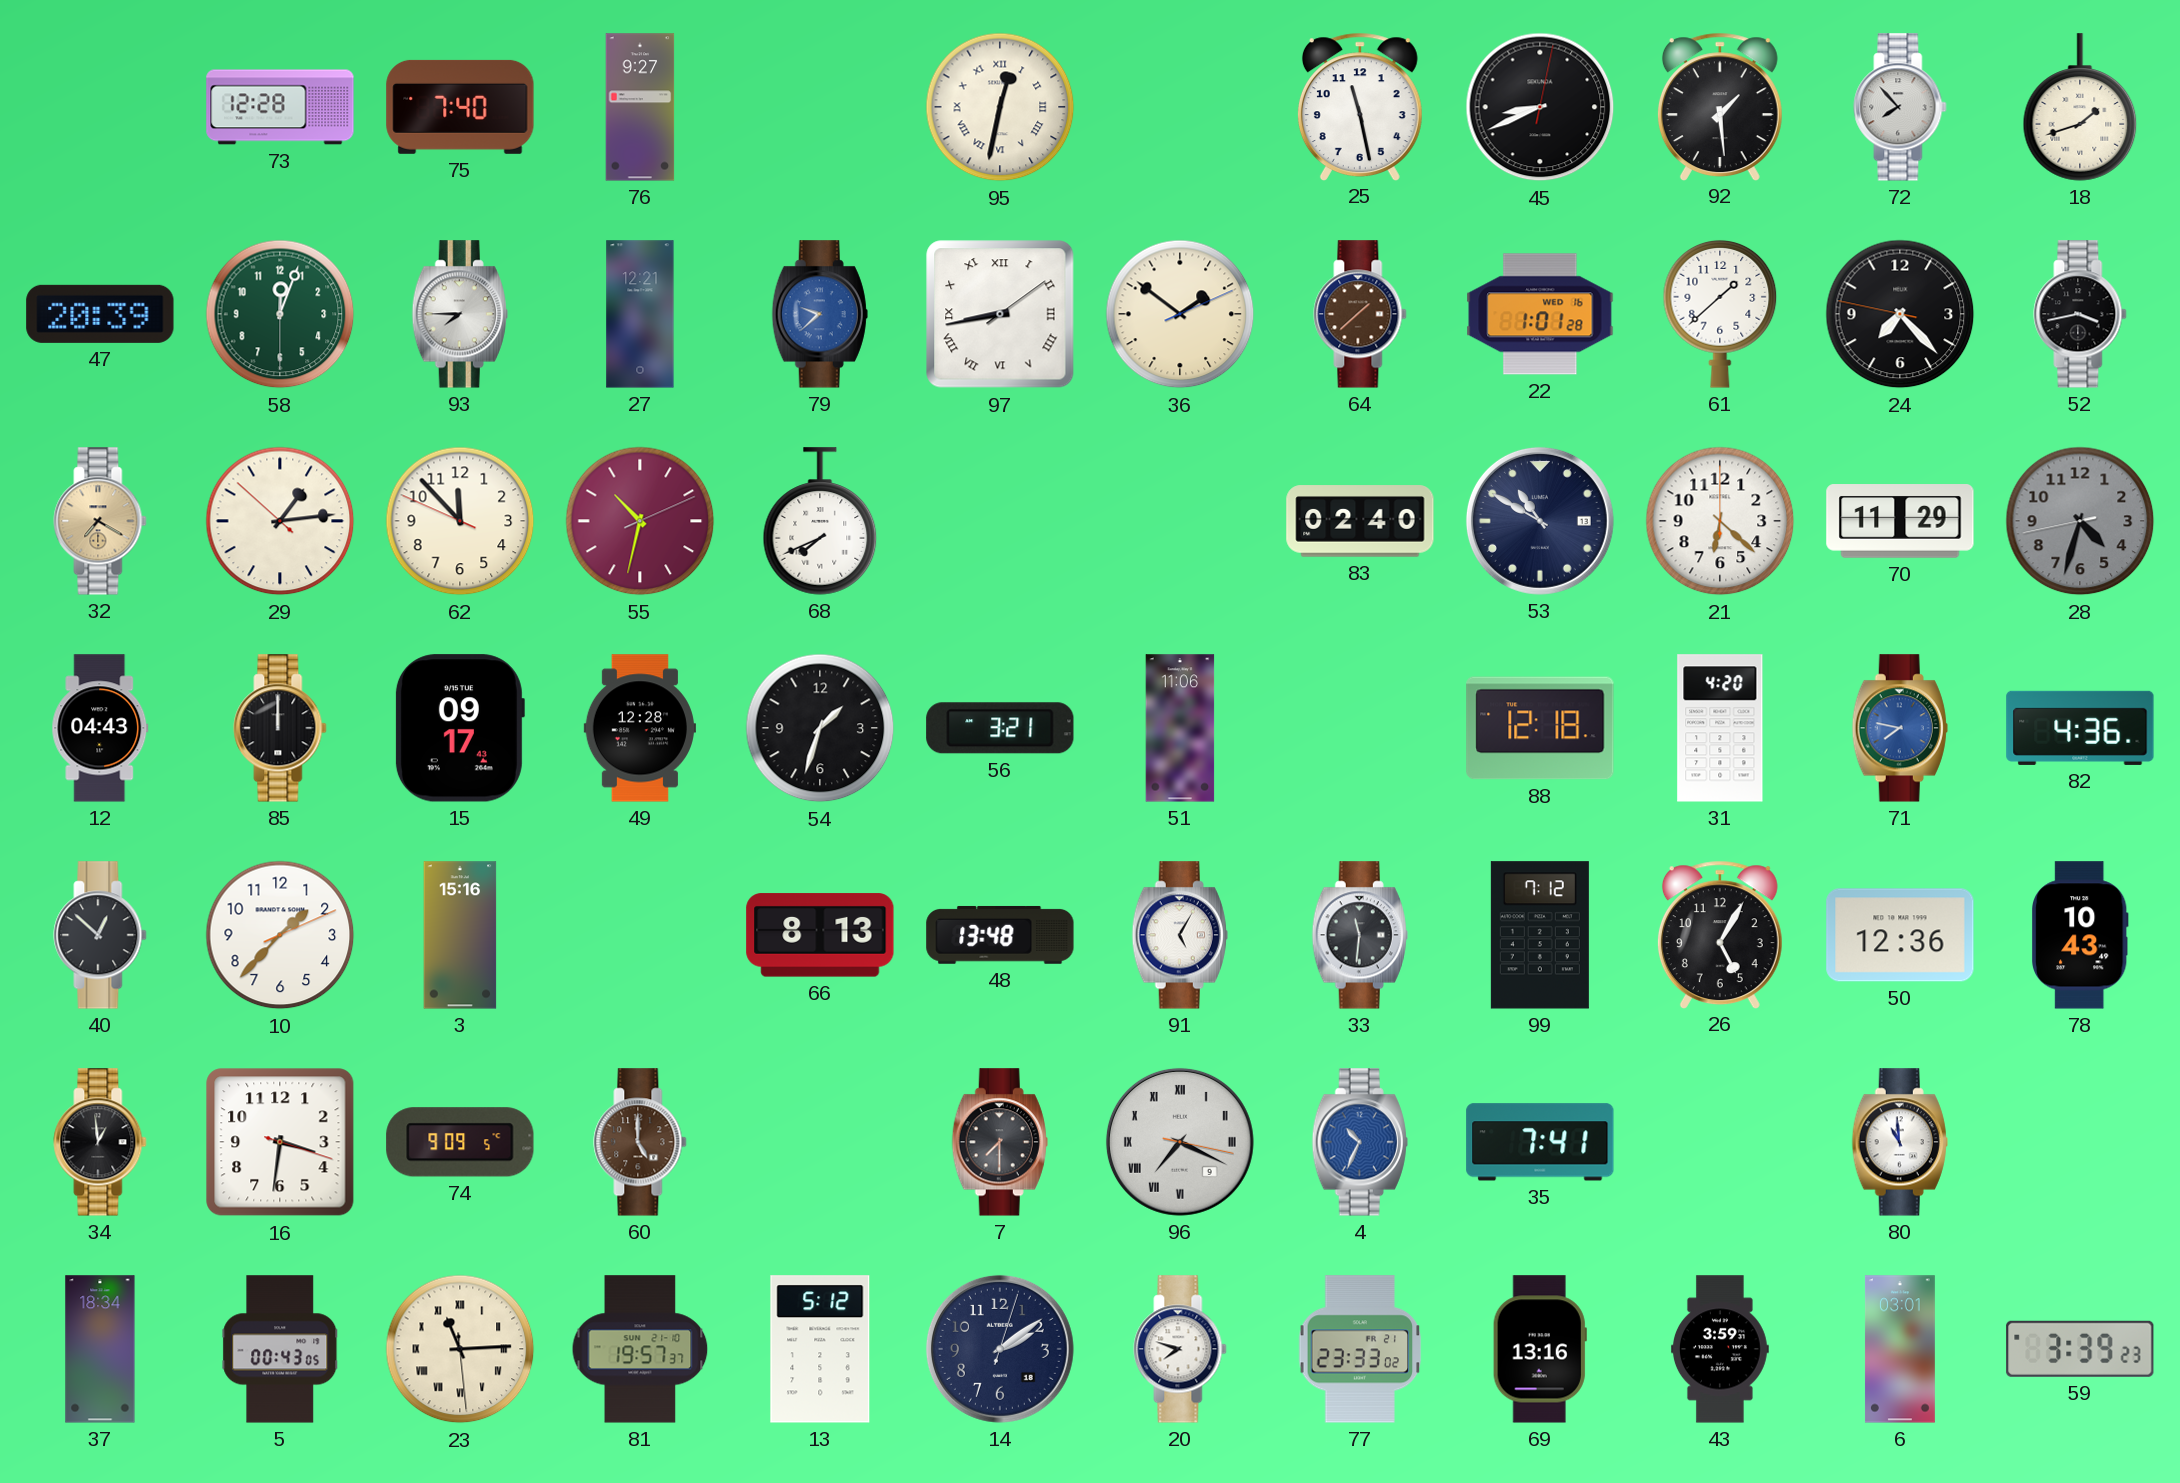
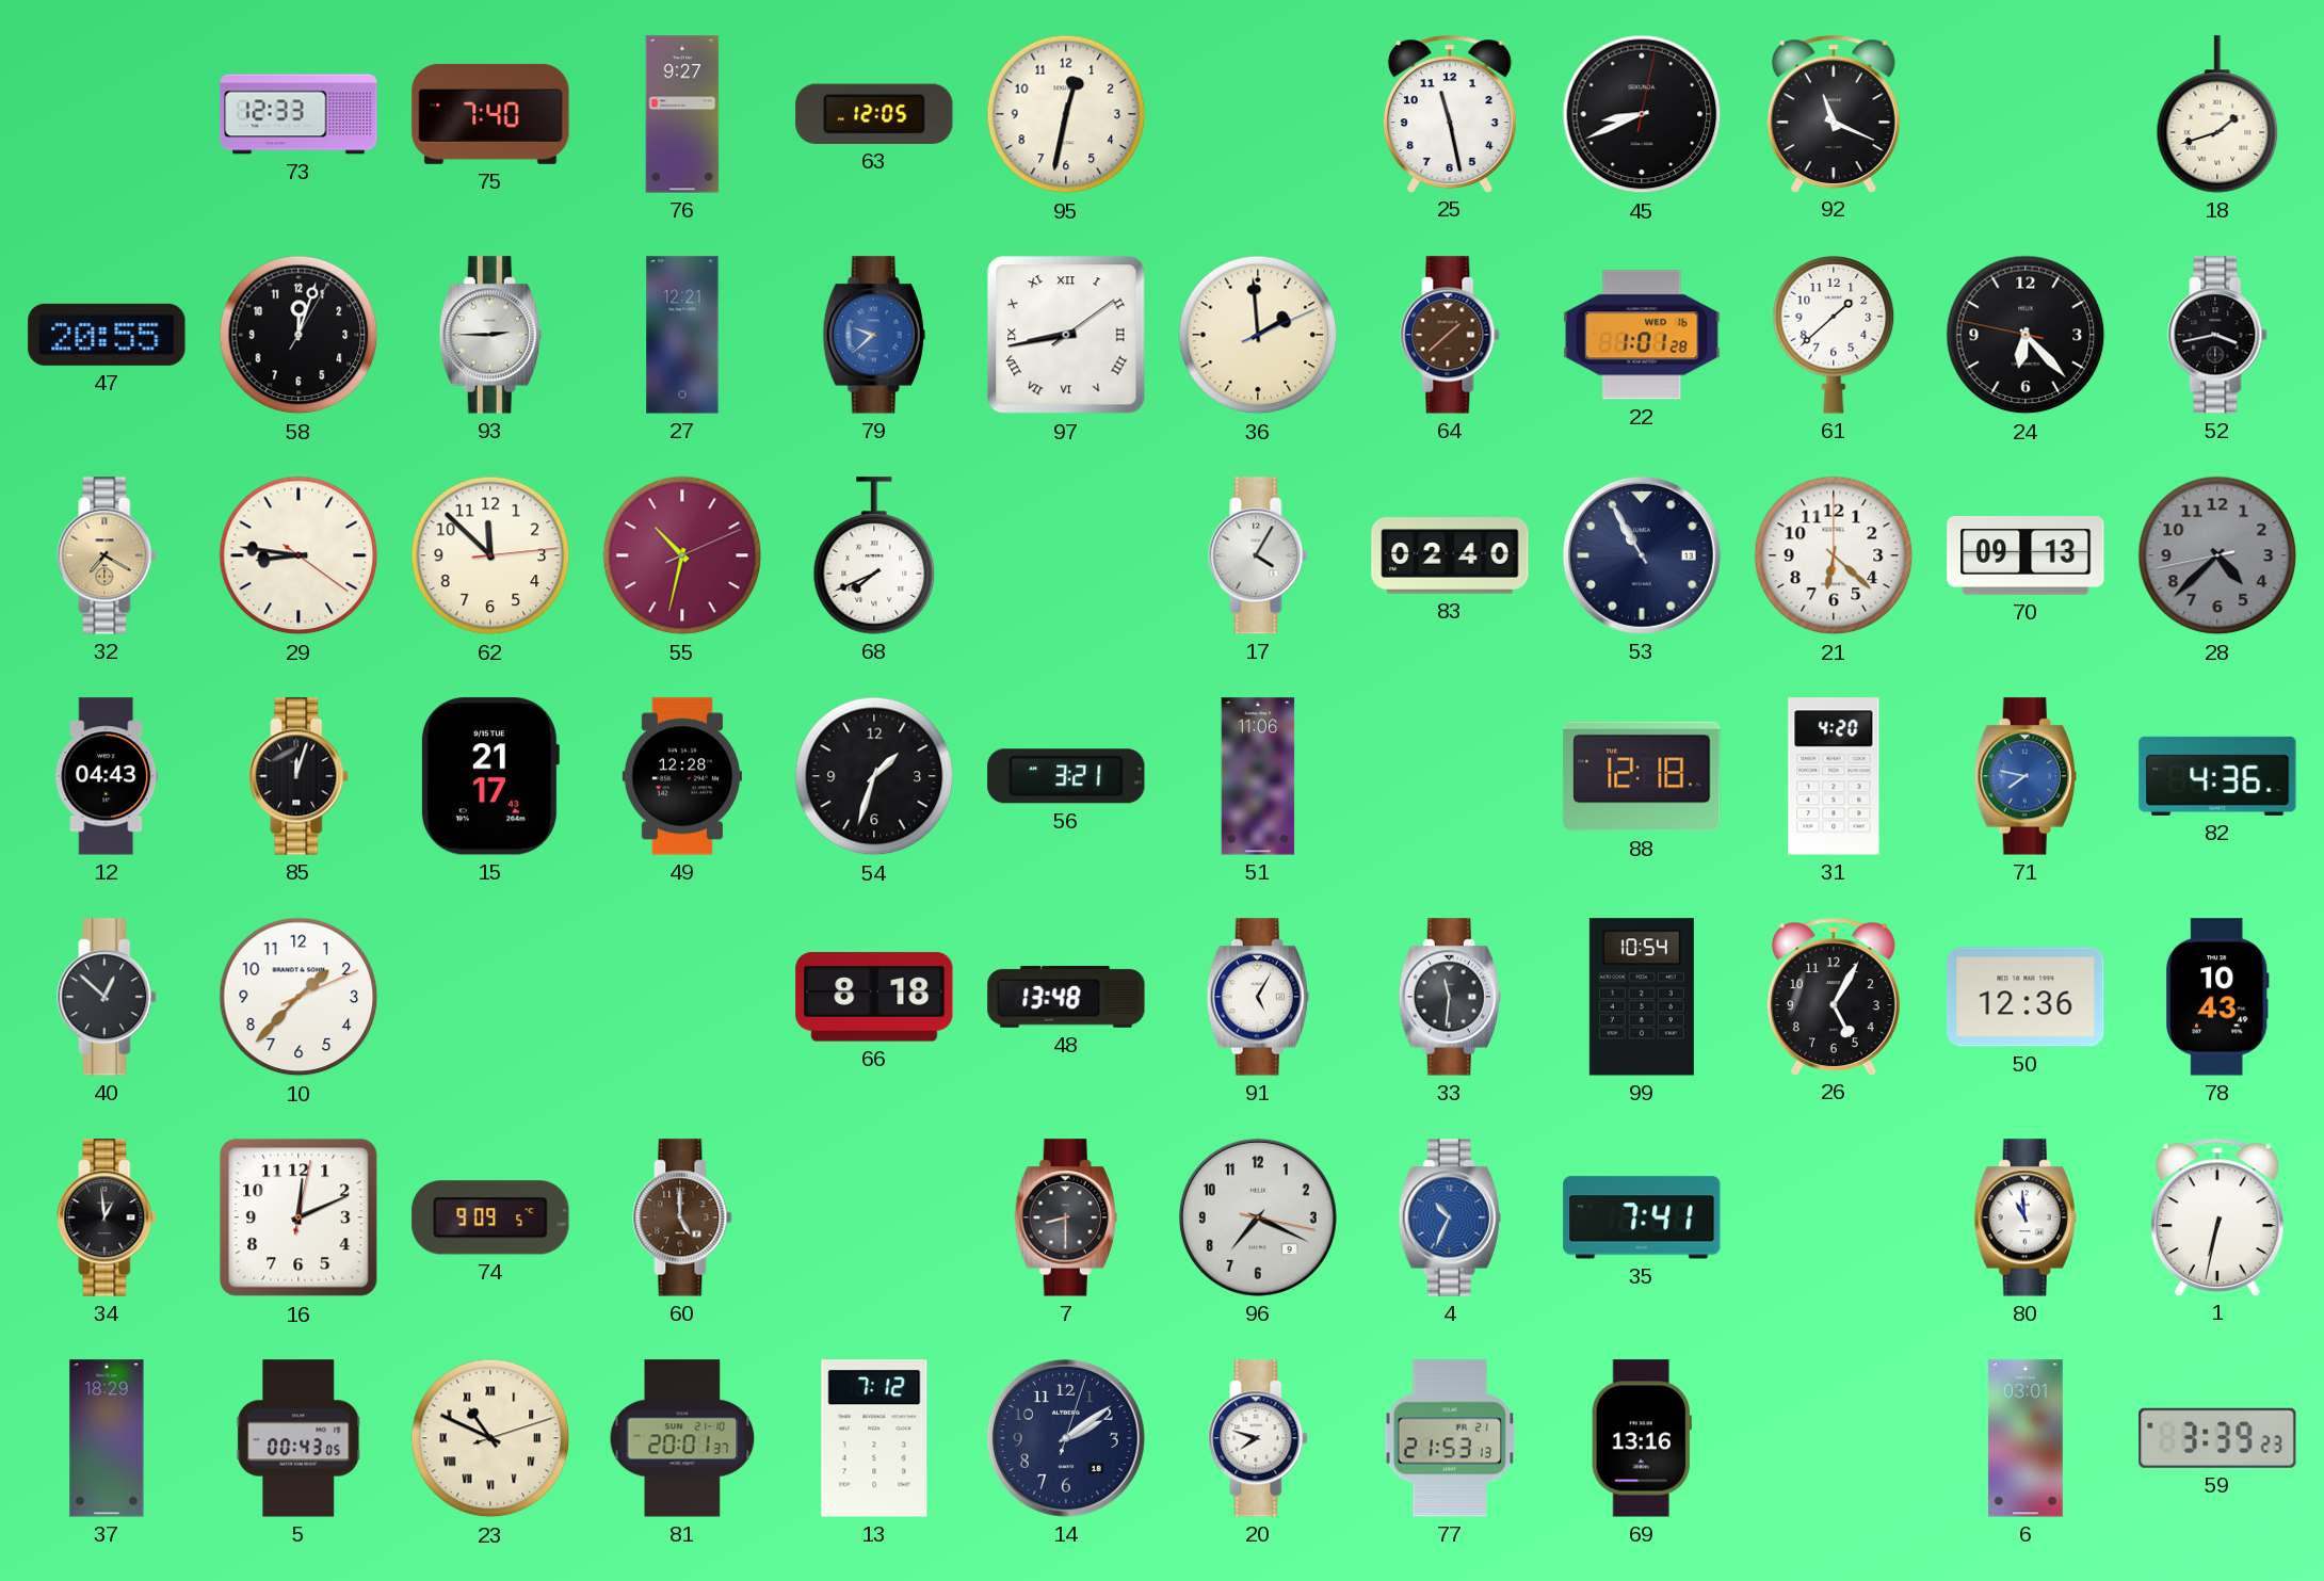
73: 12:28 -> 12:33
63: none -> 12:05
95 numerals: Roman -> Arabic
92: 1:29 -> 11:19
72: 7:53 -> none
47: 20:39 -> 20:55
58: 12:03:30 -> 12:03:05
58 dial: green -> black
93: 7:45 -> 2:45
36: 1:51 -> 1:59
24: 7:22 -> 6:22
29: 1:13 -> 8:46
62: 11:52:49 -> 11:52:14
17: none -> 4:05
53: 10:50 -> 10:55
70: 11:29 -> 09:13
28: 4:32 -> 4:37
85: 12:00 -> 12:03
15: 09:17 -> 21:17
3: 15:16 -> none
66: 8:13 -> 8:18
99: 7:12 -> 10:54
16: 3:31 -> 12:11
7: 7:30 -> 8:30
96 numerals: Roman -> Arabic
1: none -> 6:32
37: 18:34 -> 18:29
23: 11:14 -> 10:49
81: 19:57 -> 20:01
13: 5:12 -> 7:12
77: 23:33 -> 21:53
43: 3:59 -> none
